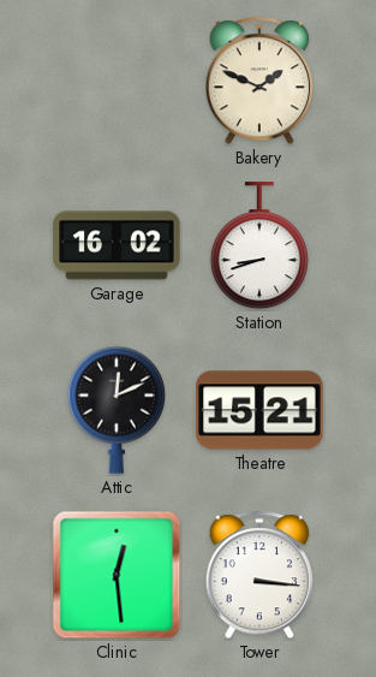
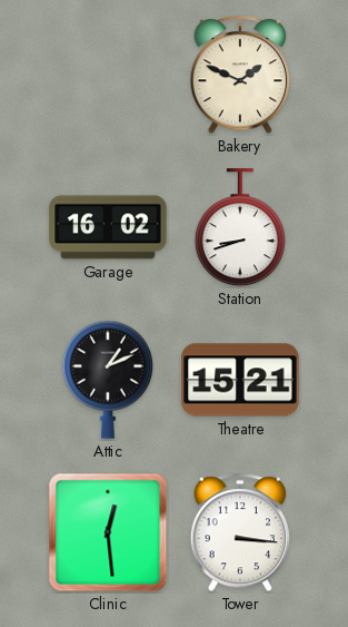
Attic: 12:11 -> 1:11
